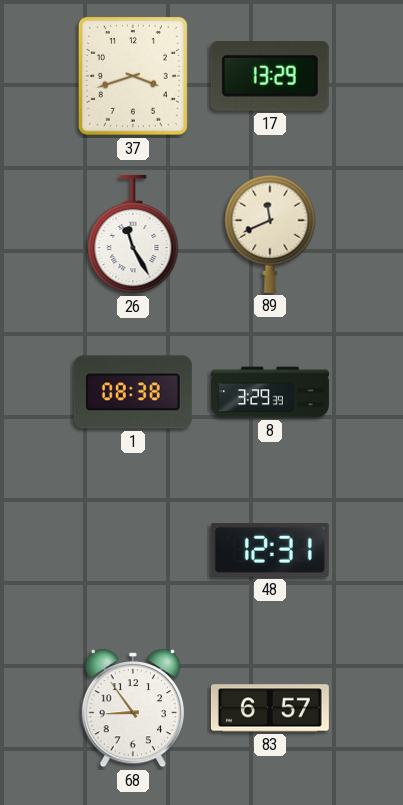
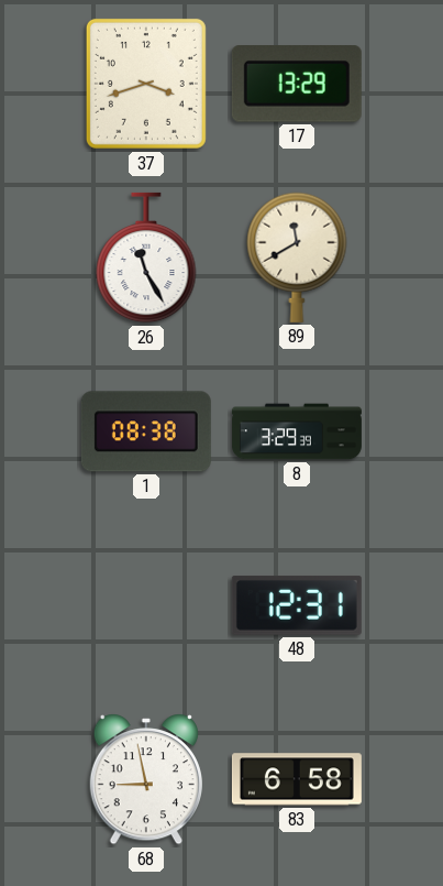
89: 11:41 -> 11:40
68: 8:54 -> 8:58
83: 6:57 -> 6:58
